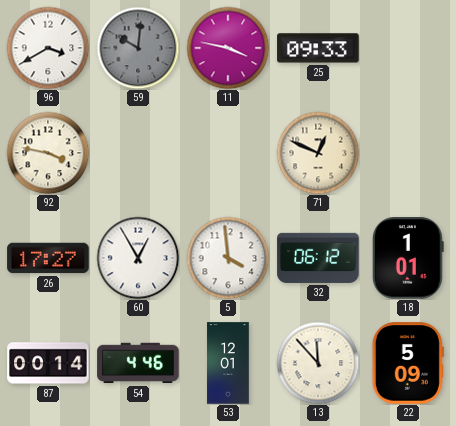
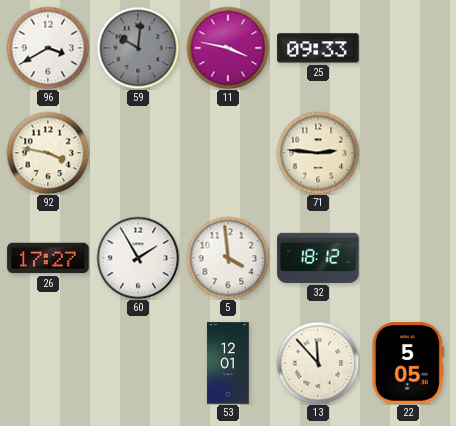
71: 12:49 -> 2:46
60: 12:55 -> 1:55
32: 06:12 -> 18:12
18: 1:01 -> none
87: 00:14 -> none
54: 4:46 -> none
22: 5:09 -> 5:05
